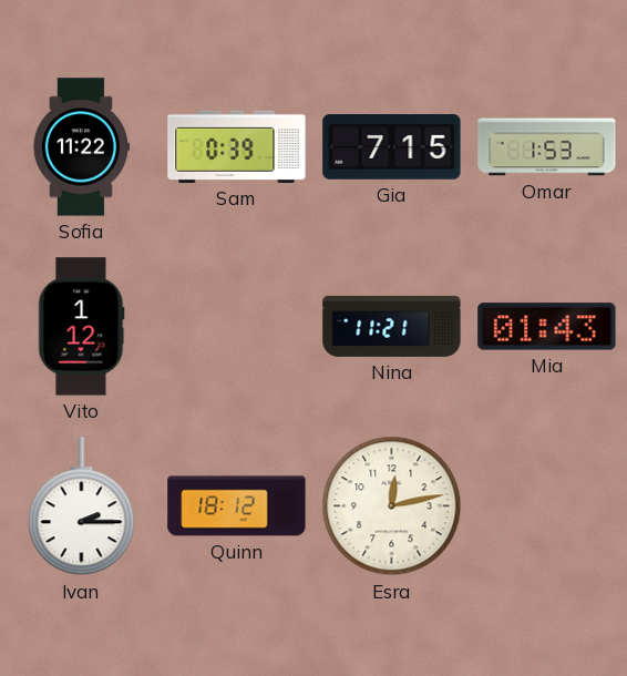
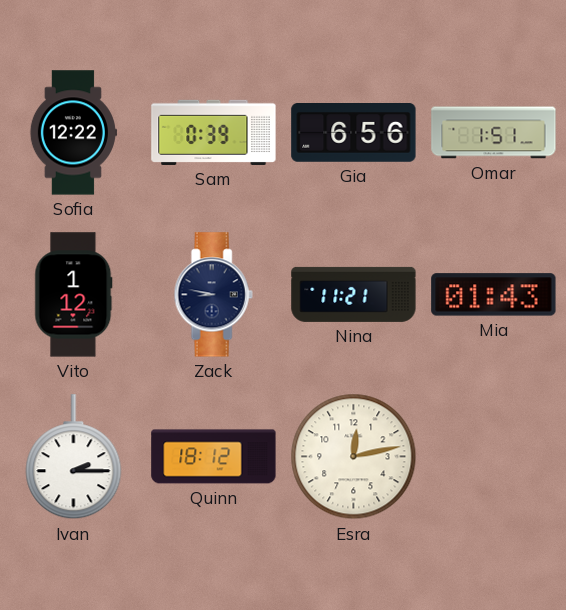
Sofia: 11:22 -> 12:22
Gia: 7:15 -> 6:56
Omar: 1:53 -> 1:51
Zack: none -> 8:47
